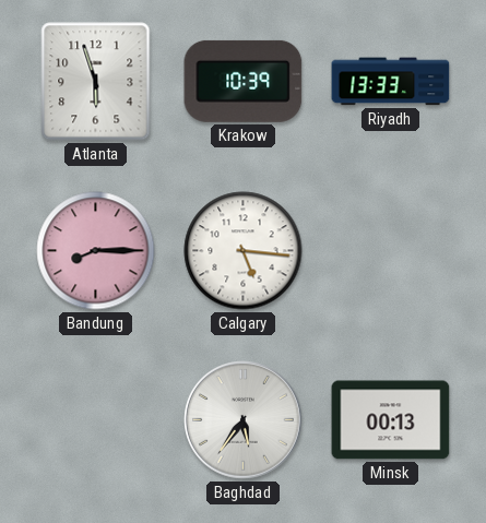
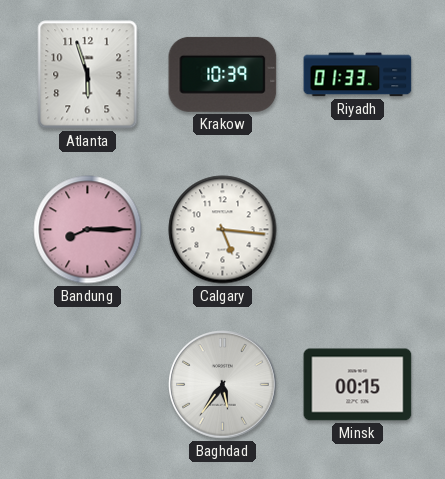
Riyadh: 13:33 -> 01:33
Minsk: 00:13 -> 00:15
